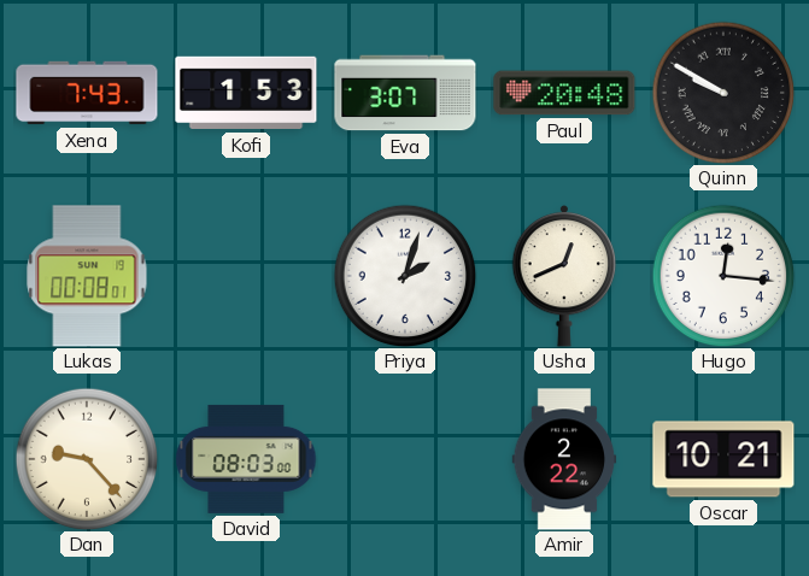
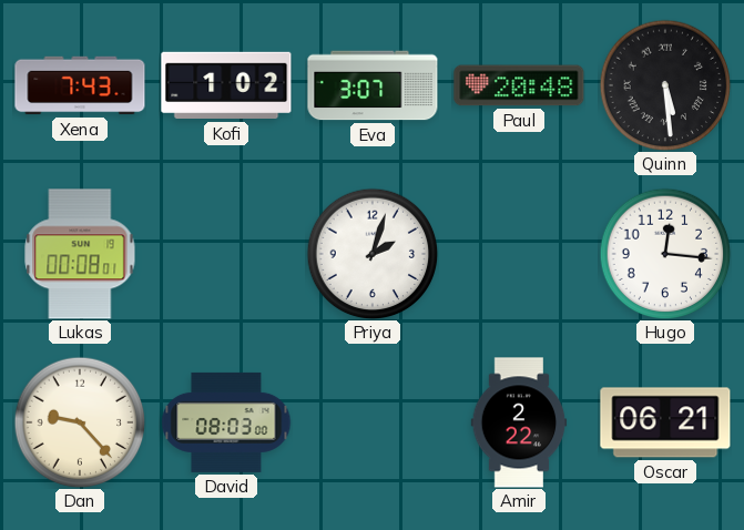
Kofi: 1:53 -> 1:02
Quinn: 9:50 -> 5:29
Usha: 12:41 -> none
Oscar: 10:21 -> 06:21
